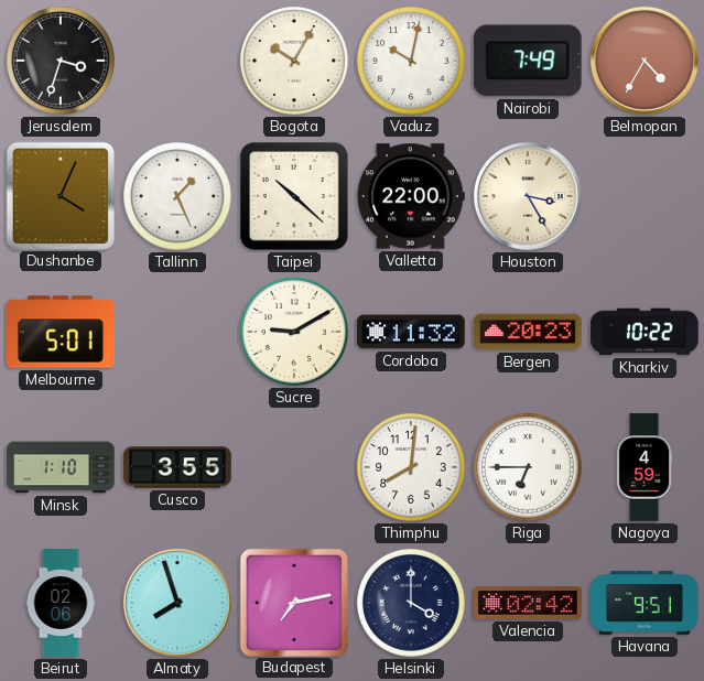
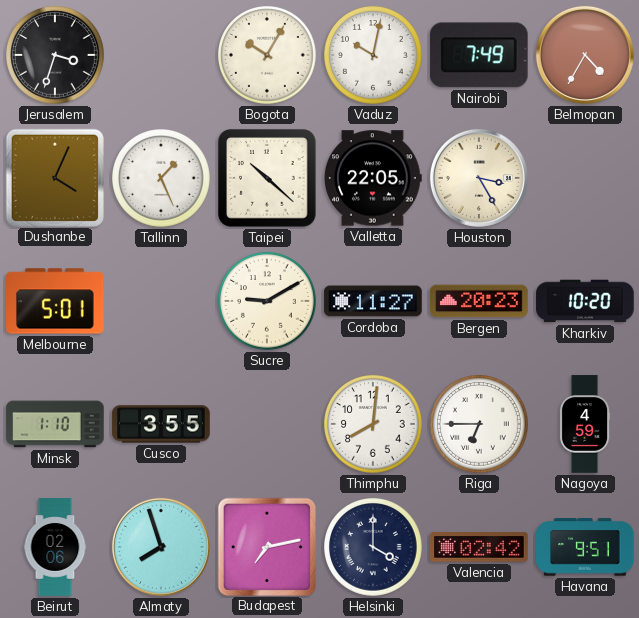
Valletta: 22:00 -> 22:05
Cordoba: 11:32 -> 11:27
Kharkiv: 10:22 -> 10:20
